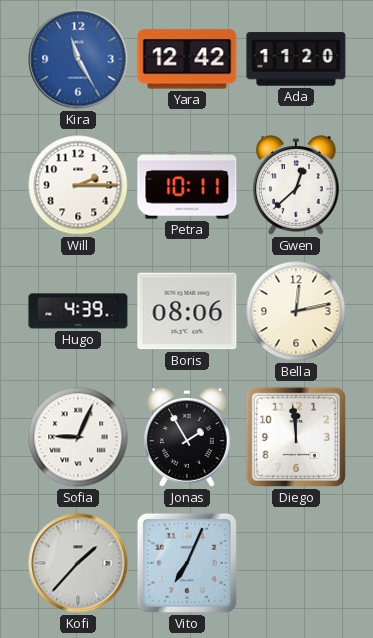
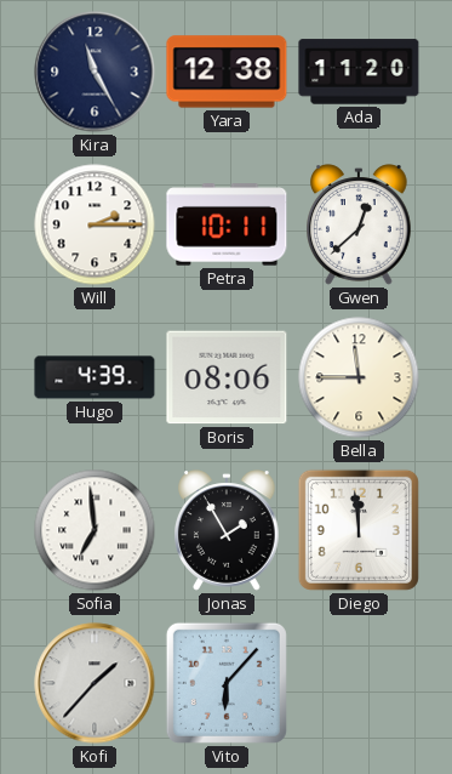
Kira dial: blue -> navy
Yara: 12:42 -> 12:38
Bella: 12:13 -> 11:45
Sofia: 9:04 -> 6:59
Vito: 7:04 -> 6:07
